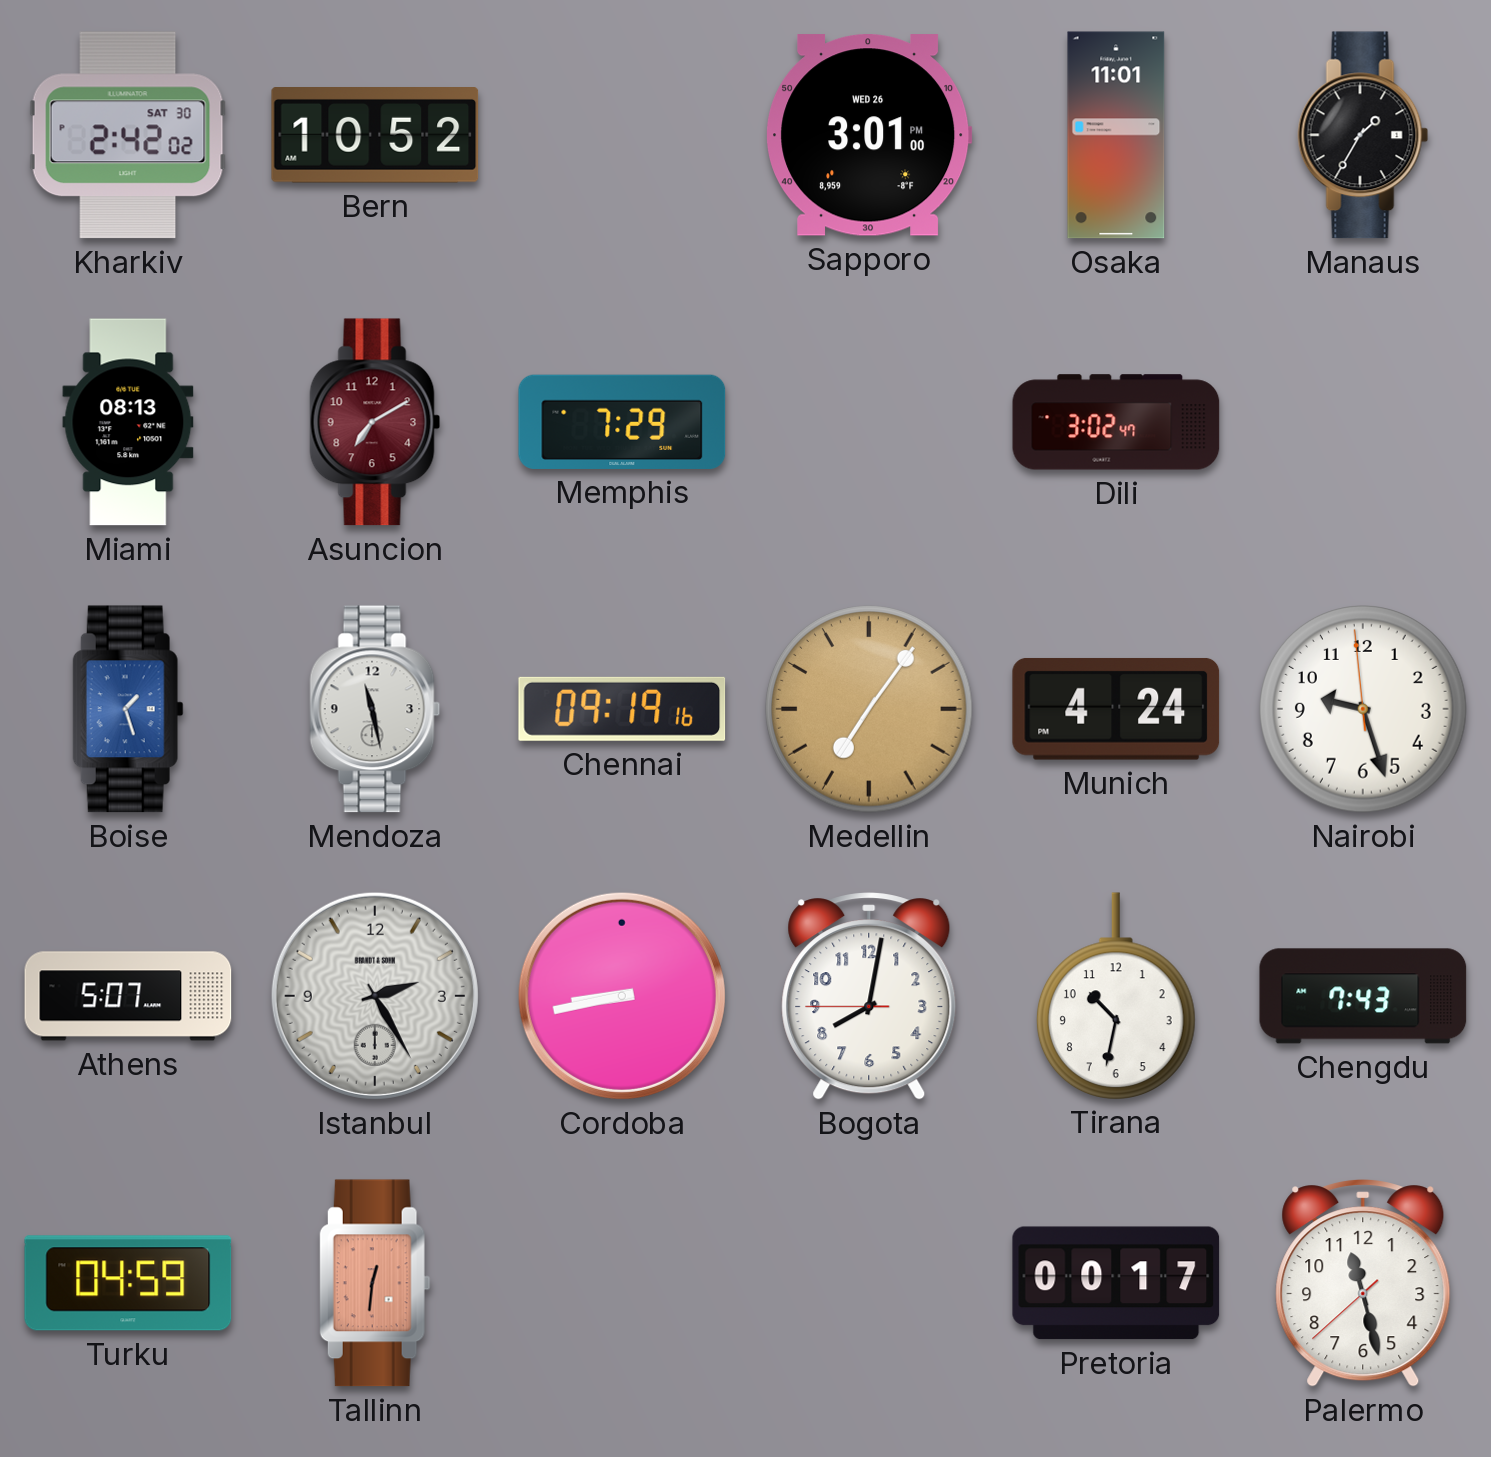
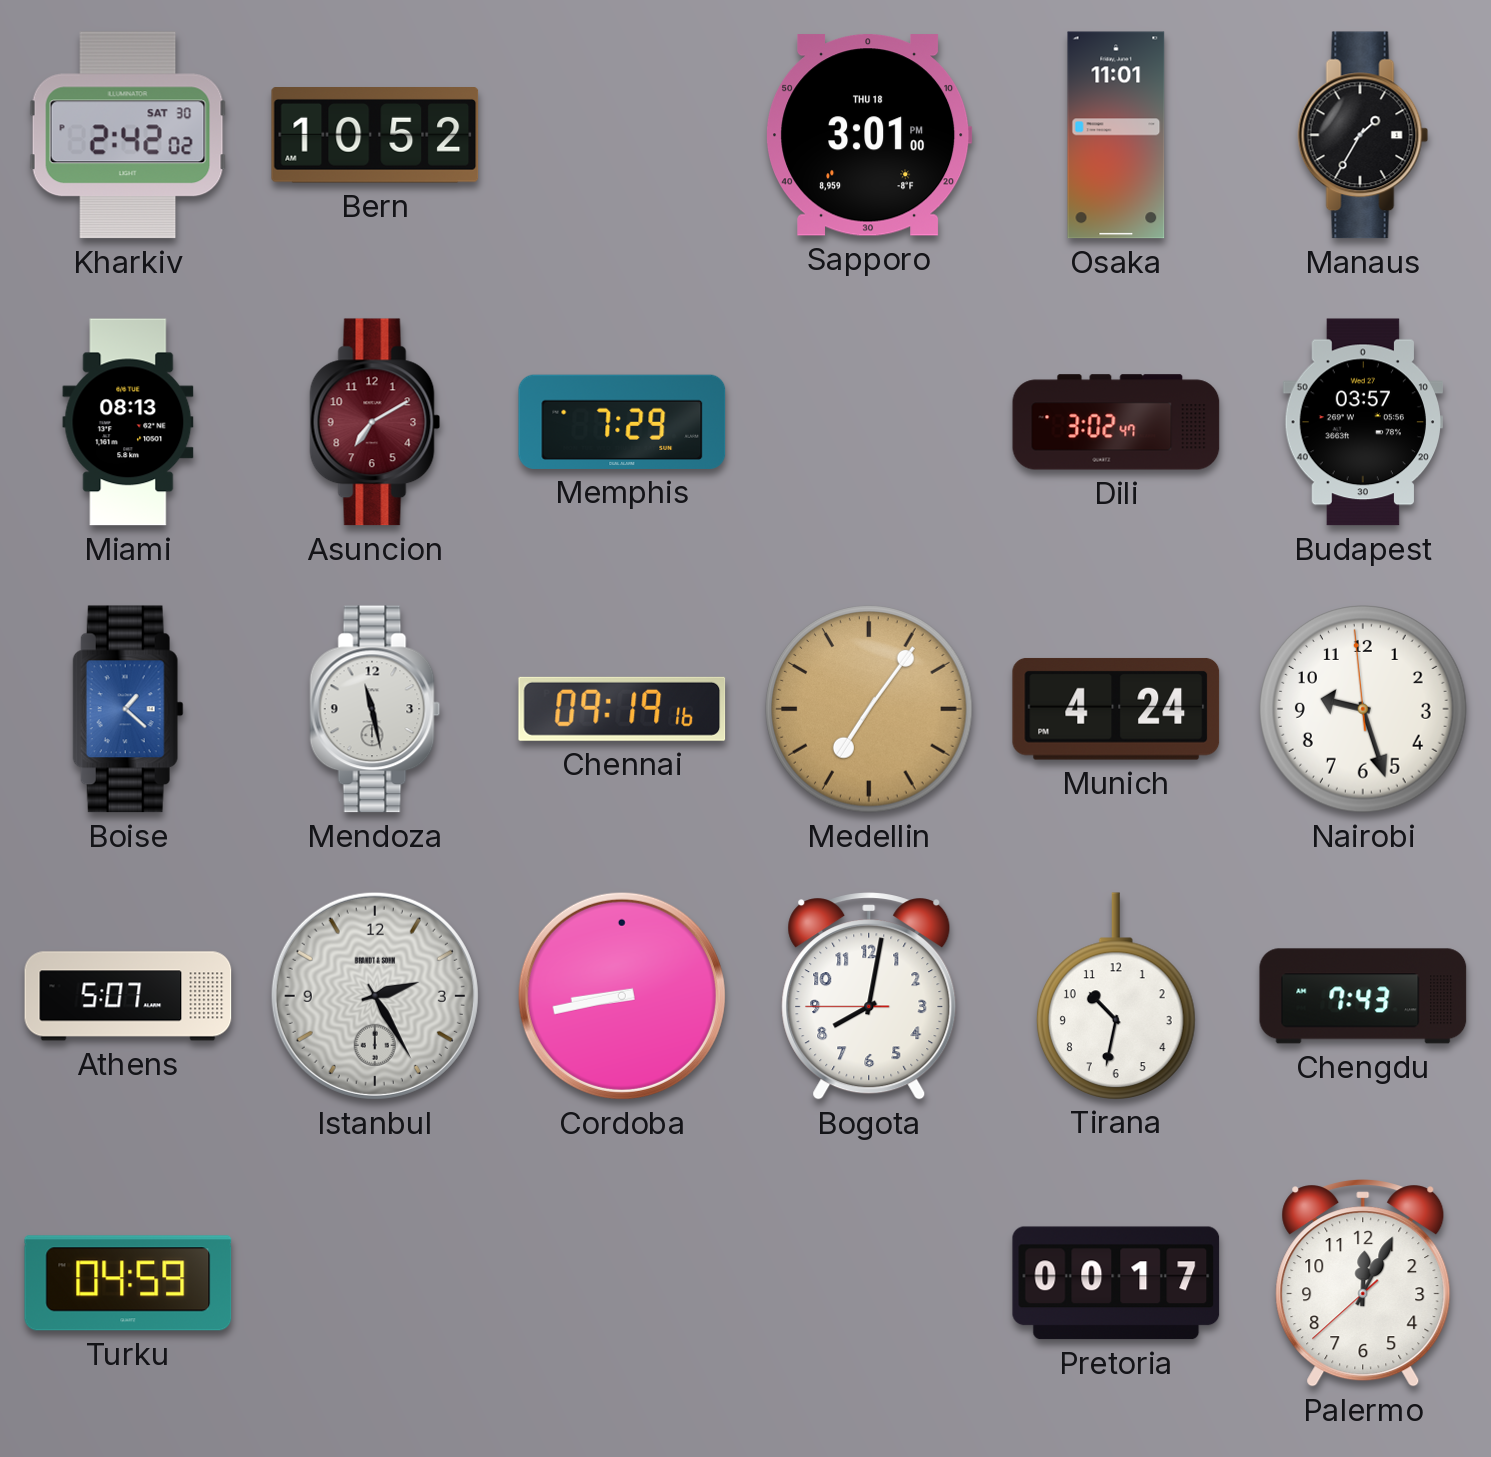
Sapporo date: WED 26 -> THU 18
Budapest: none -> 03:57
Boise: 1:27 -> 1:22
Tallinn: 12:31 -> none
Palermo: 11:27 -> 12:04
